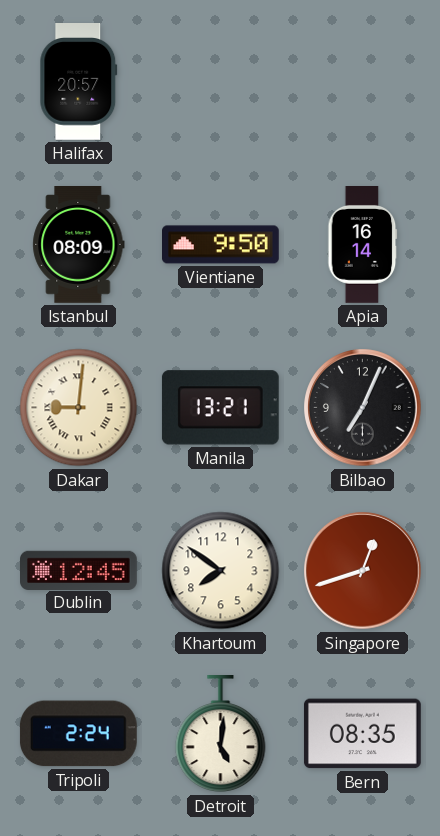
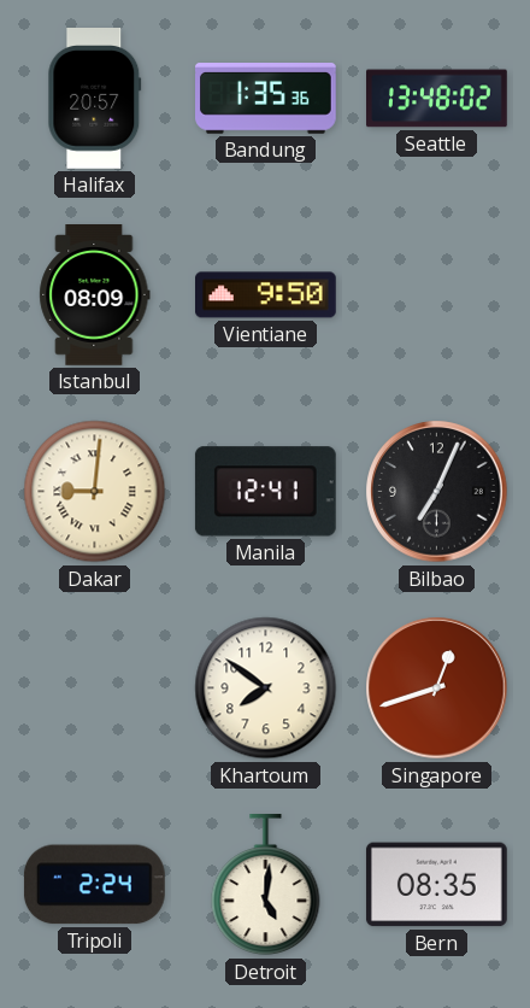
Bandung: none -> 1:35
Seattle: none -> 13:48
Apia: 16:14 -> none
Manila: 13:21 -> 12:41
Dublin: 12:45 -> none
